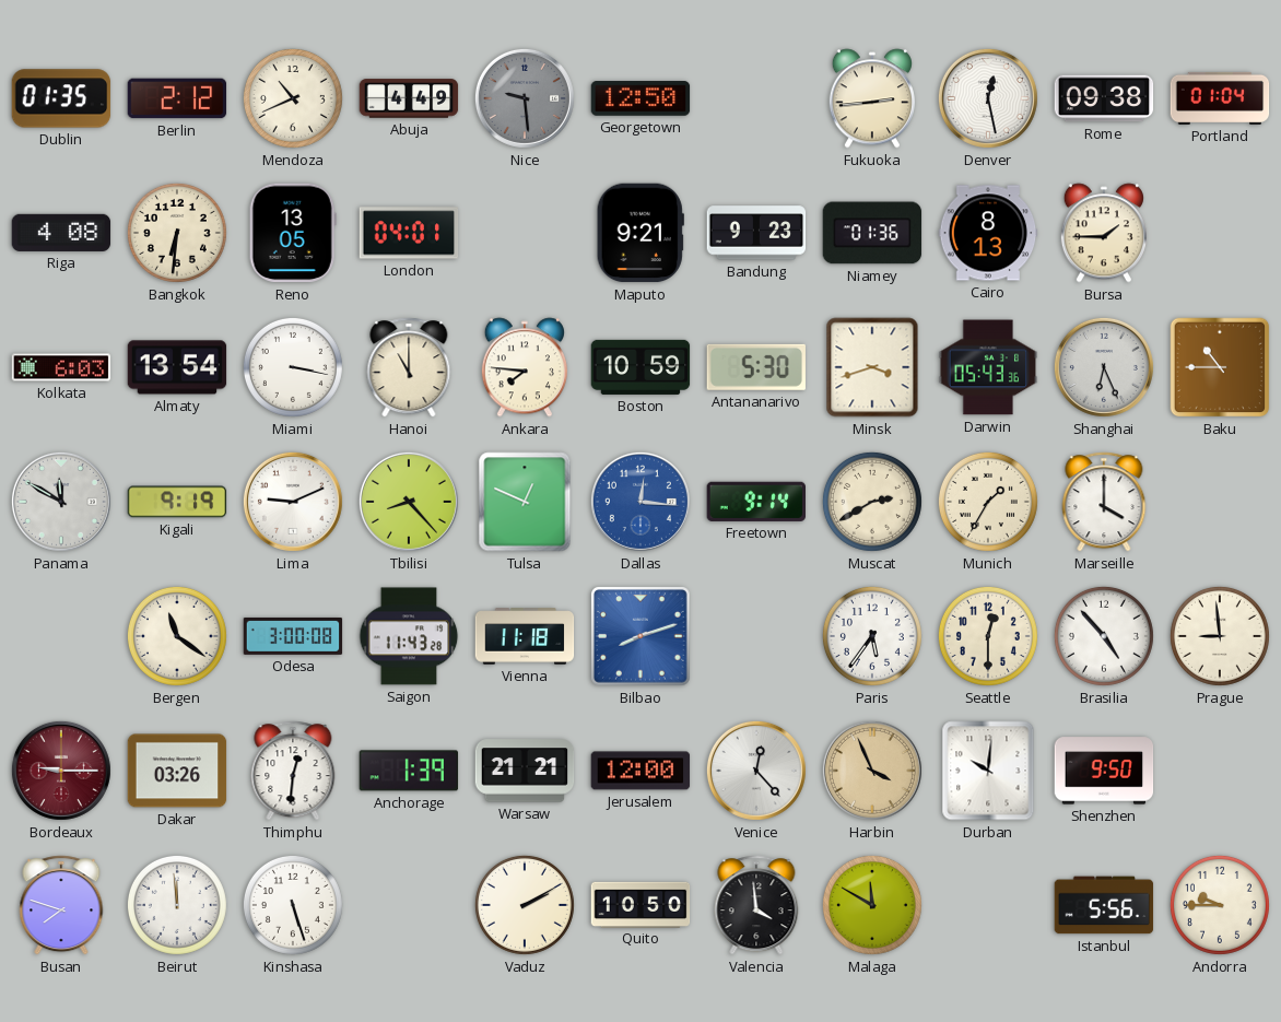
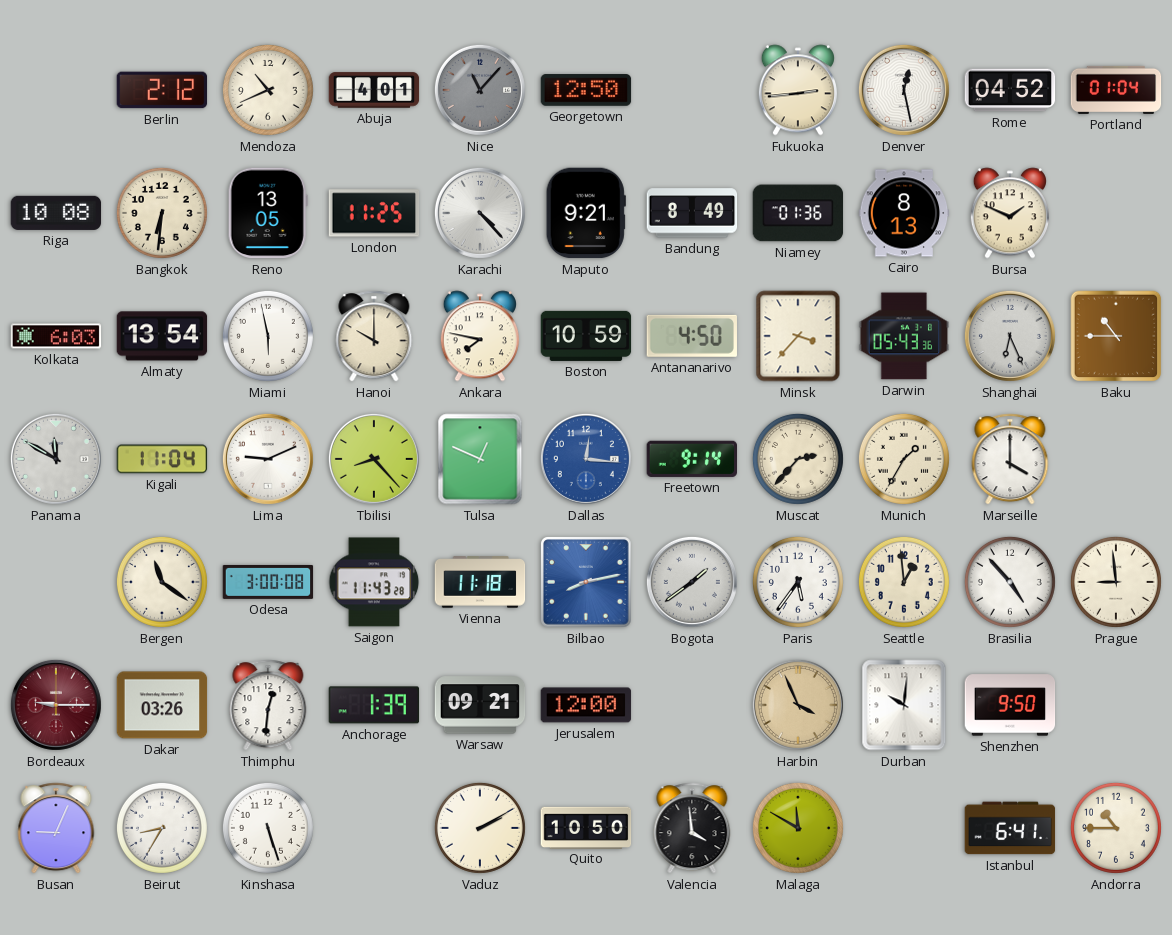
Dublin: 01:35 -> none
Abuja: 4:49 -> 4:01
Nice: 9:29 -> 11:07
Rome: 09:38 -> 04:52
Riga: 4:08 -> 10:08
London: 04:01 -> 11:25
Karachi: none -> 4:23
Bandung: 9:23 -> 8:49
Bursa: 1:45 -> 1:49
Miami: 3:17 -> 5:58
Hanoi: 11:00 -> 10:00
Ankara: 7:46 -> 7:47
Antananarivo: 5:30 -> 4:50
Minsk: 3:42 -> 3:37
Kigali: 9:19 -> 11:04
Muscat: 2:40 -> 2:37
Bilbao: 8:12 -> 8:13
Bogota: none -> 1:39
Seattle: 12:30 -> 12:59
Warsaw: 21:21 -> 09:21
Venice: 12:23 -> none
Busan: 7:48 -> 9:04
Beirut: 11:59 -> 8:35
Istanbul: 5:56 -> 6:41
Andorra: 9:45 -> 10:45
